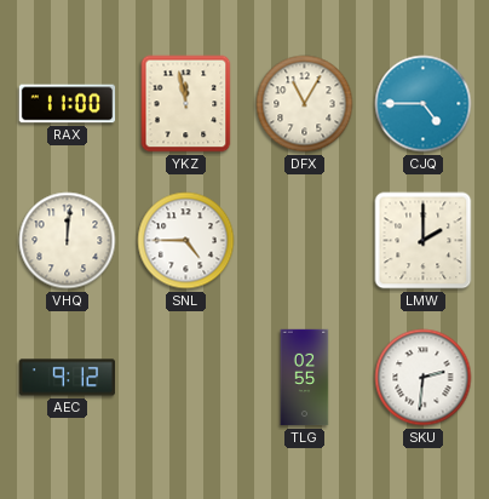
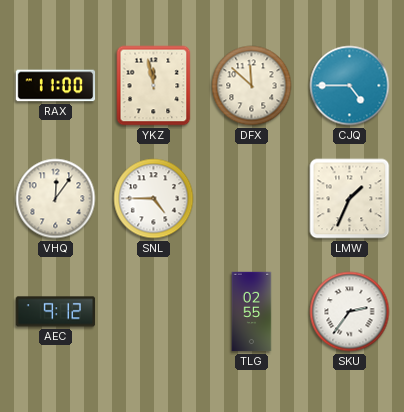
DFX: 11:05 -> 11:52
VHQ: 12:01 -> 12:06
LMW: 2:00 -> 1:34
SKU: 2:31 -> 2:36
